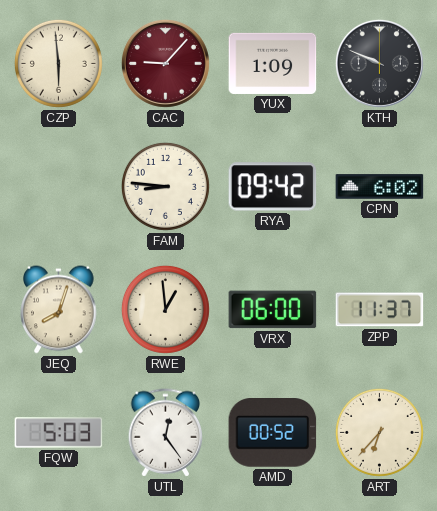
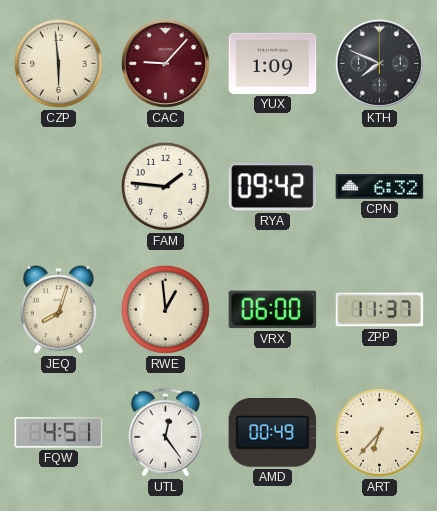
KTH: 9:49 -> 7:49
FAM: 8:46 -> 1:46
CPN: 6:02 -> 6:32
FQW: 5:03 -> 4:51
AMD: 00:52 -> 00:49
